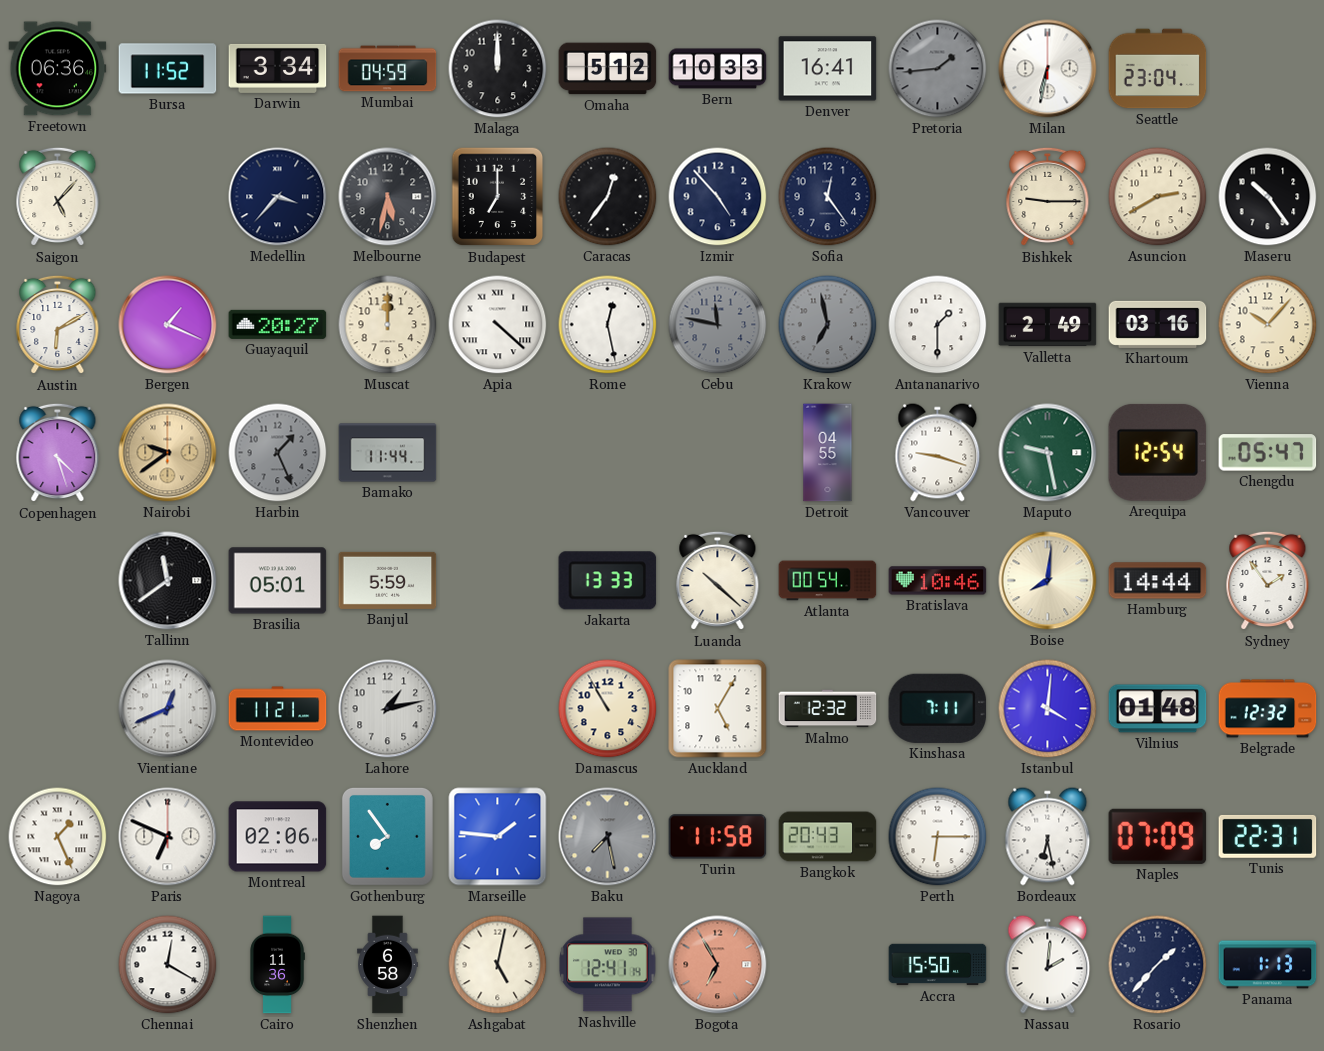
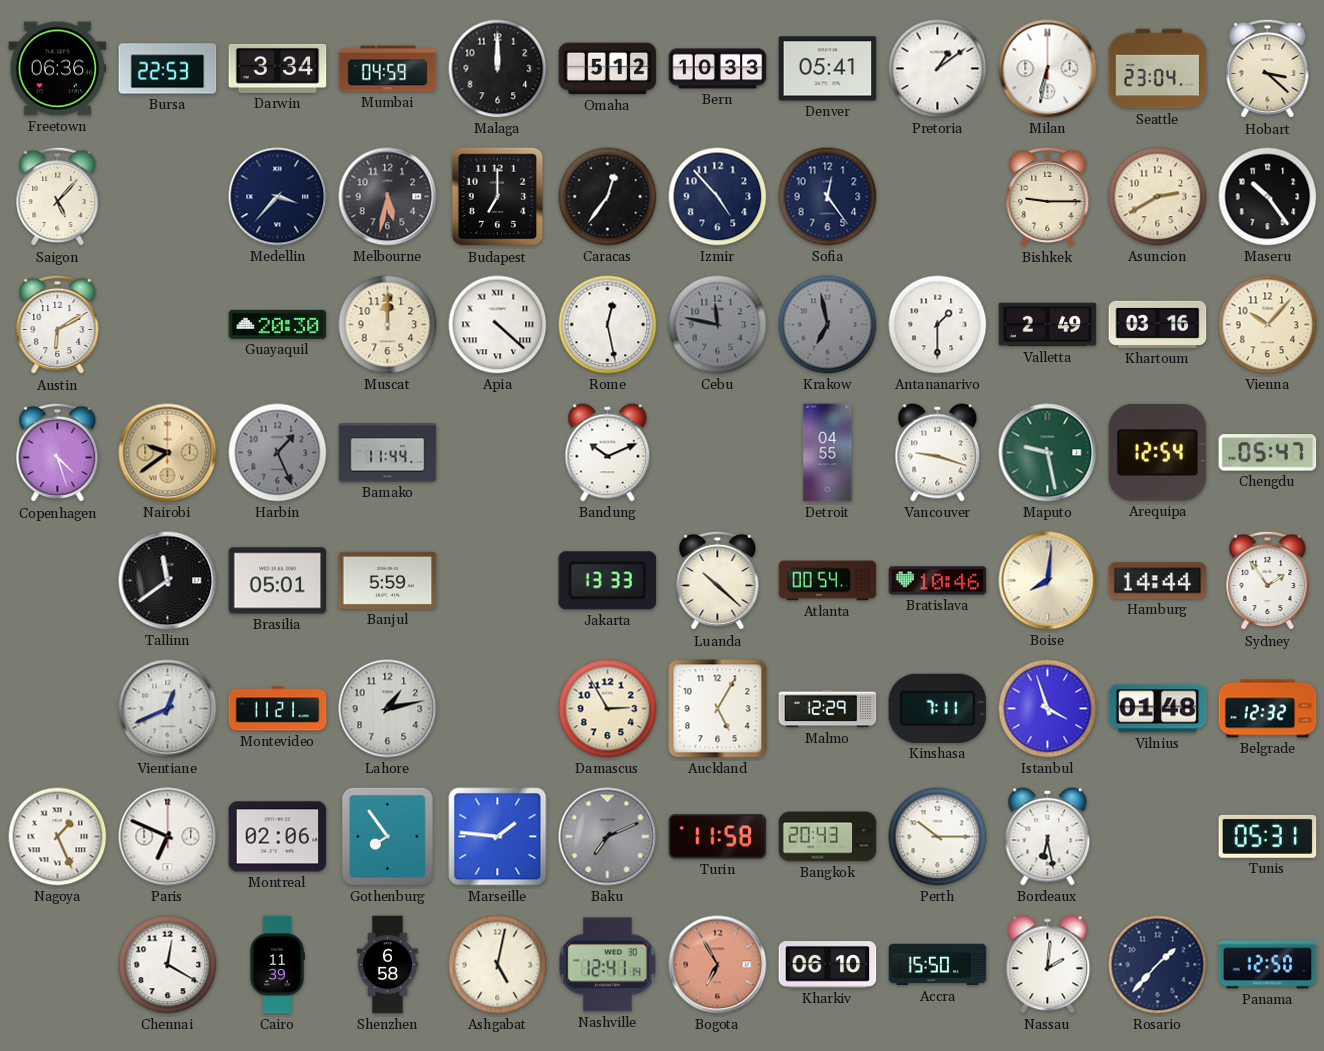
Bursa: 11:52 -> 22:53
Denver: 16:41 -> 05:41
Pretoria: 1:44 -> 1:09
Pretoria dial: grey -> white
Hobart: none -> 3:22
Bergen: 1:19 -> none
Guayaquil: 20:27 -> 20:30
Bandung: none -> 10:11
Damascus: 10:55 -> 2:55
Malmo: 12:32 -> 12:29
Istanbul: 4:01 -> 3:57
Baku: 7:28 -> 7:11
Perth: 6:15 -> 10:15
Naples: 07:09 -> none
Tunis: 22:31 -> 05:31
Cairo: 11:36 -> 11:39
Kharkiv: none -> 06:10
Panama: 1:13 -> 12:50
